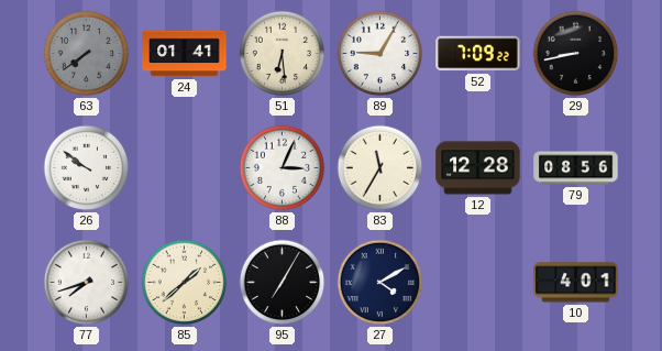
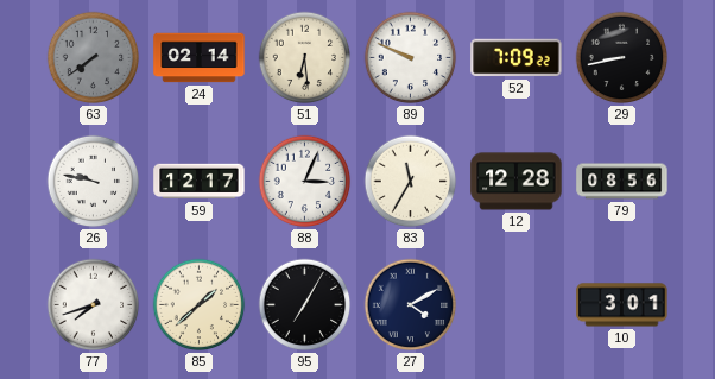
24: 01:41 -> 02:14
89: 9:05 -> 9:49
26: 9:51 -> 9:47
59: none -> 12:17
10: 4:01 -> 3:01
